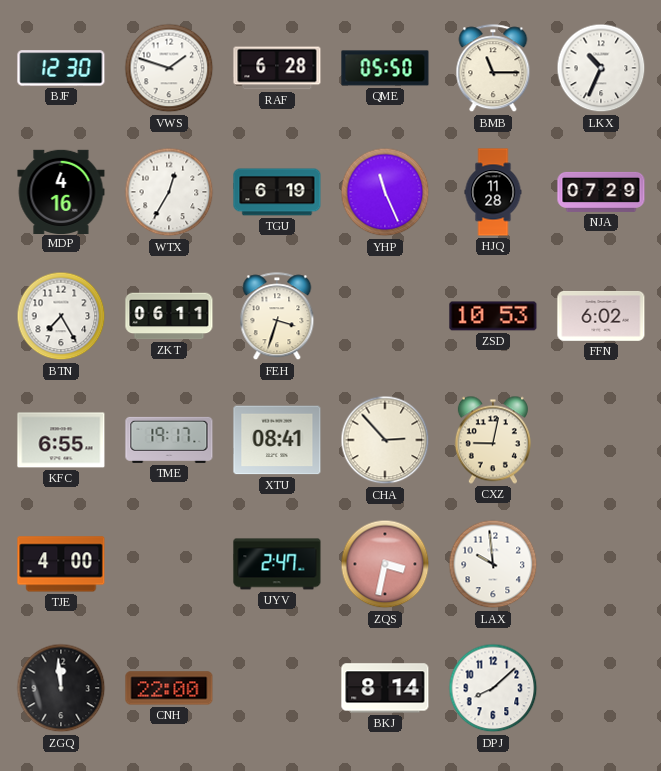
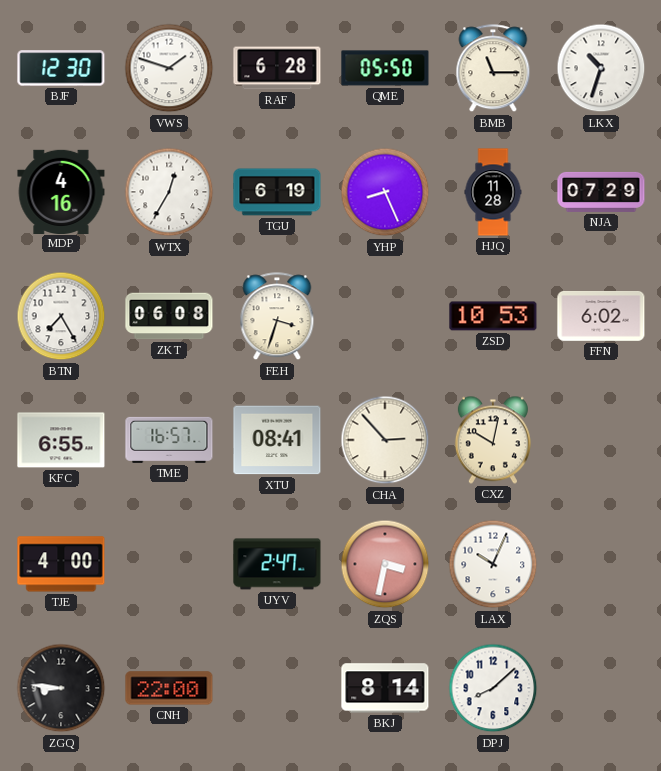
LKX: 10:34 -> 10:33
YHP: 11:26 -> 8:26
ZKT: 06:11 -> 06:08
TME: 19:17 -> 16:57
CXZ: 9:02 -> 10:02
LAX: 9:59 -> 10:04
ZGQ: 11:59 -> 8:46
